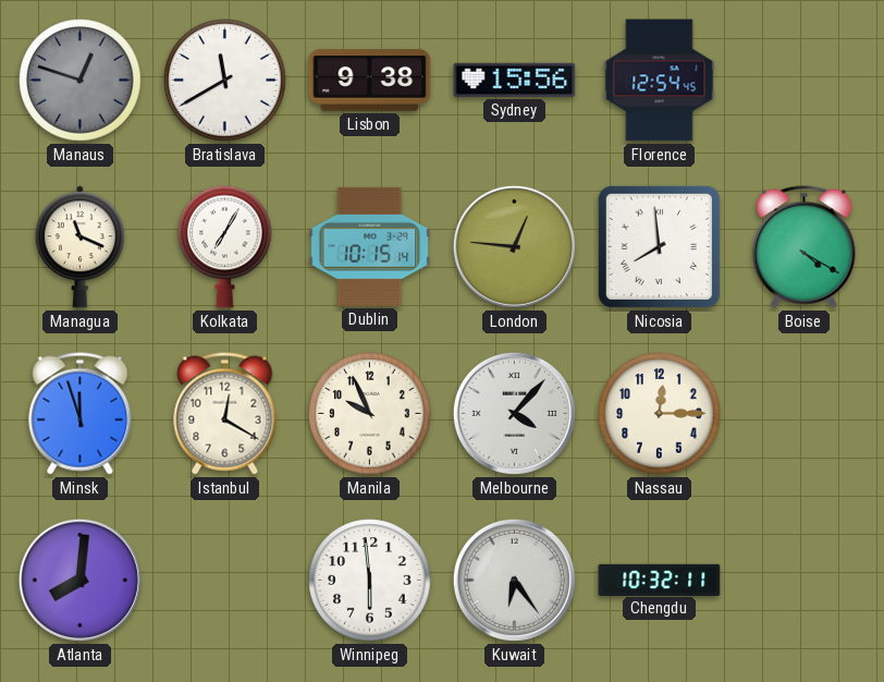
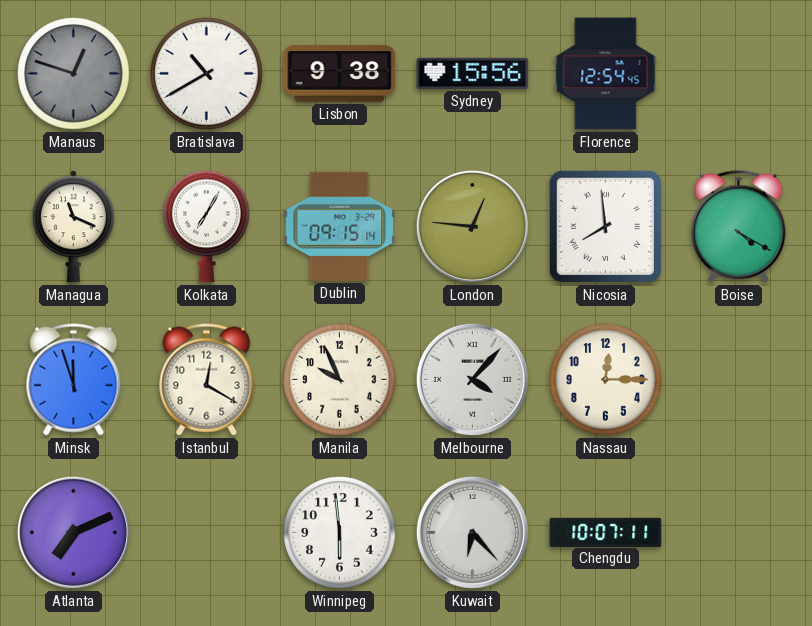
Bratislava: 11:40 -> 10:40
Dublin: 10:15 -> 09:15
Atlanta: 8:01 -> 7:11
Kuwait: 6:24 -> 6:23
Chengdu: 10:32 -> 10:07
